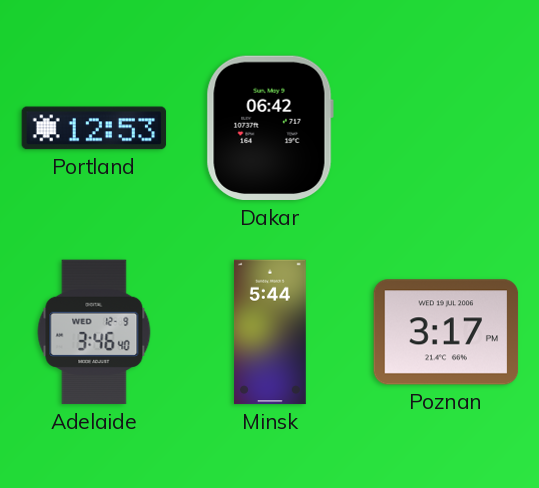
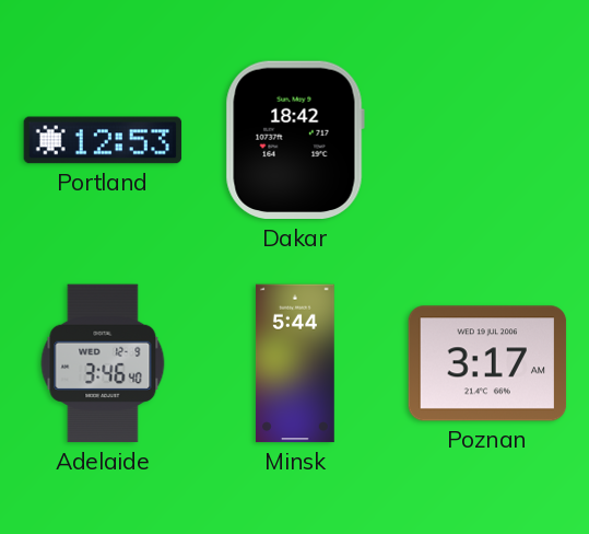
Dakar: 06:42 -> 18:42
Poznan: 3:17 PM -> 3:17 AM
